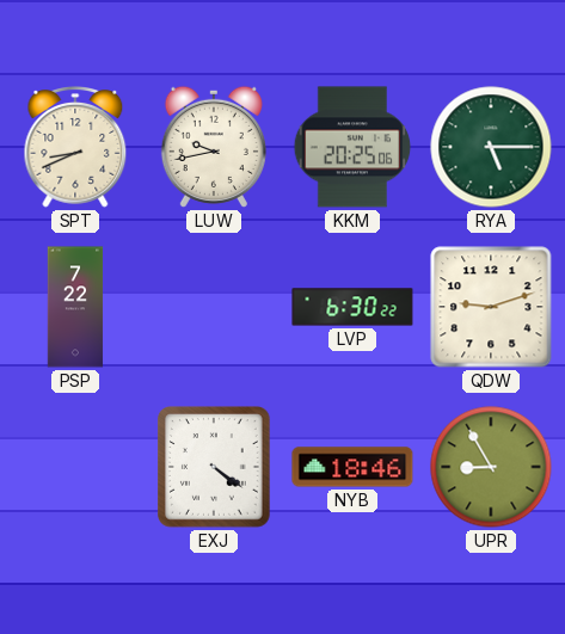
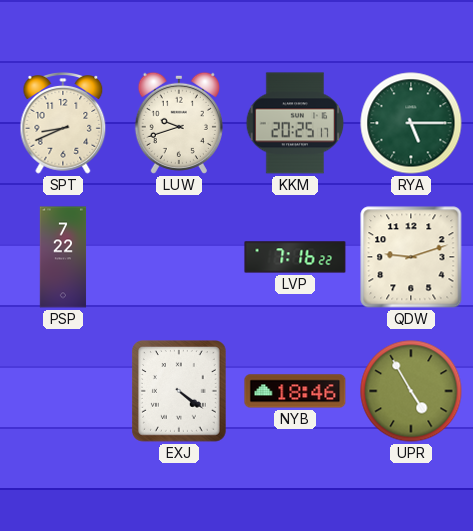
LUW: 9:43 -> 9:42
KKM: 20:25:06 -> 20:25:17
LVP: 6:30 -> 7:16
UPR: 8:55 -> 4:55
